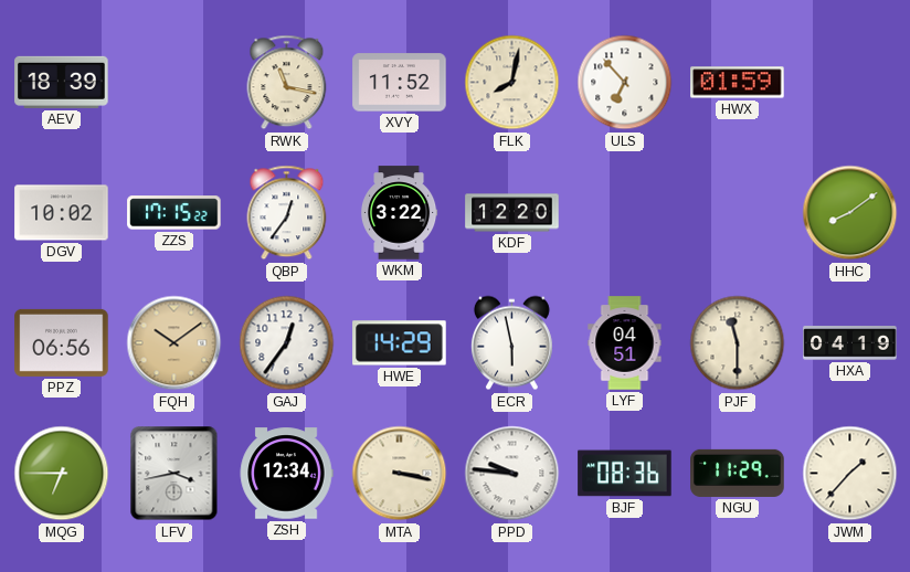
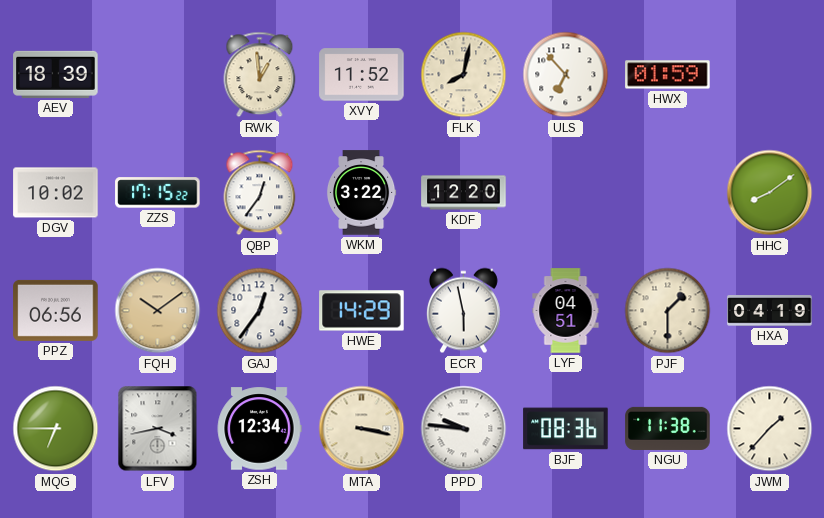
RWK: 11:17 -> 12:59
PJF: 11:30 -> 1:30
NGU: 11:29 -> 11:38
